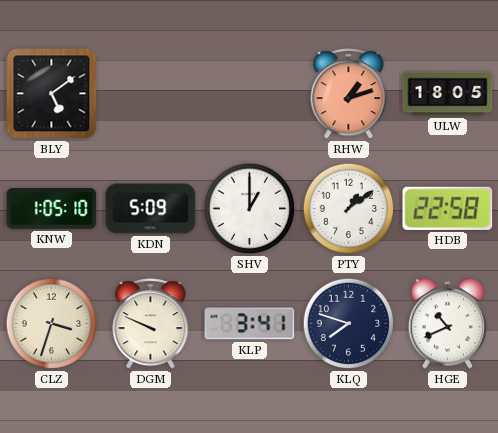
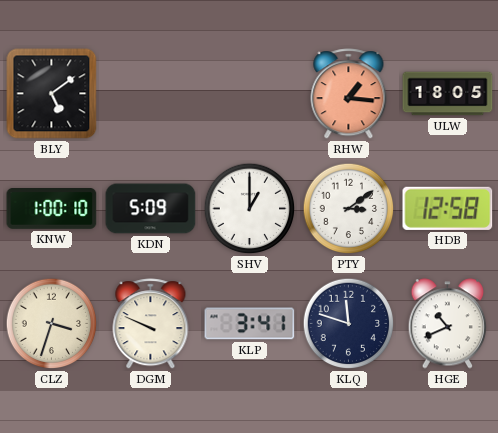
RHW: 1:12 -> 1:16
KNW: 1:05 -> 1:00
PTY: 1:09 -> 3:09
HDB: 22:58 -> 12:58
KLQ: 7:48 -> 11:48
